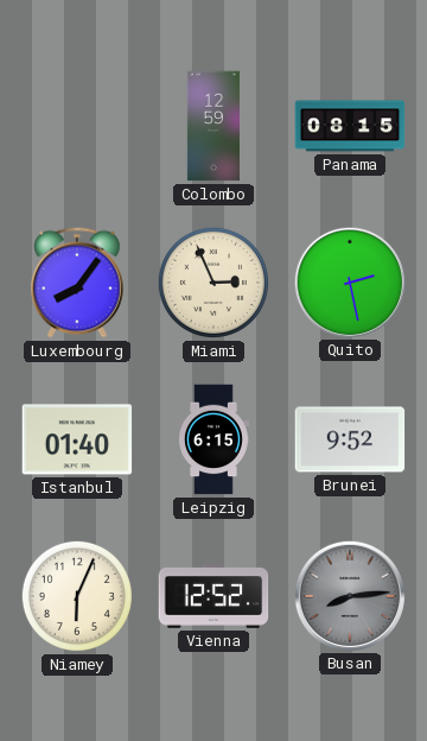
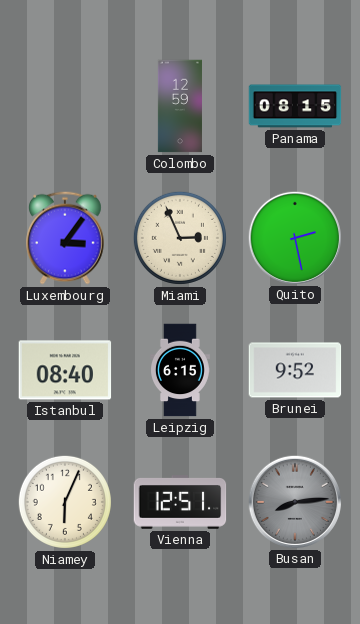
Luxembourg: 8:06 -> 3:06
Istanbul: 01:40 -> 08:40
Vienna: 12:52 -> 12:51
